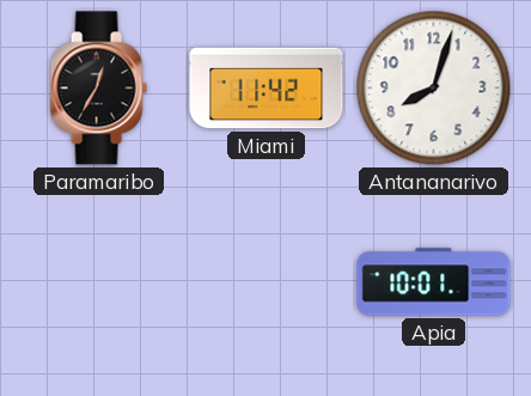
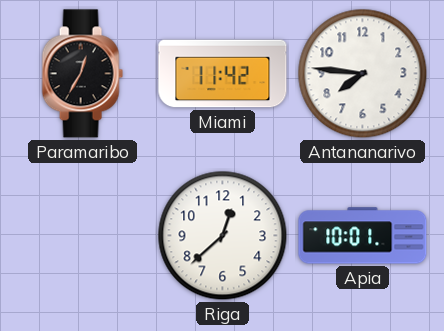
Antananarivo: 8:03 -> 7:46
Riga: none -> 12:38
